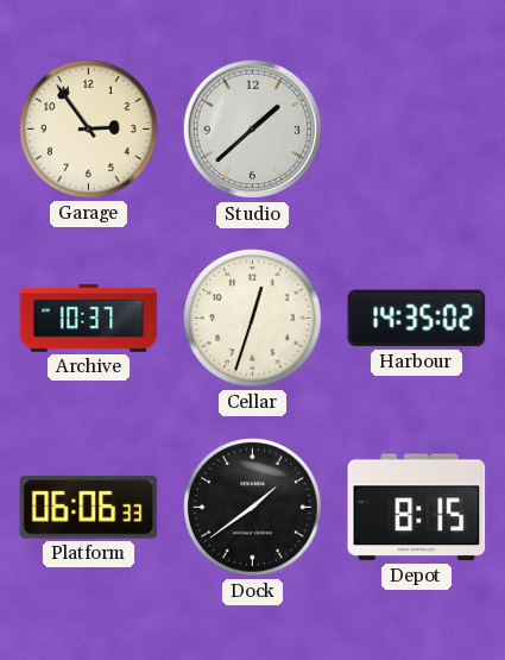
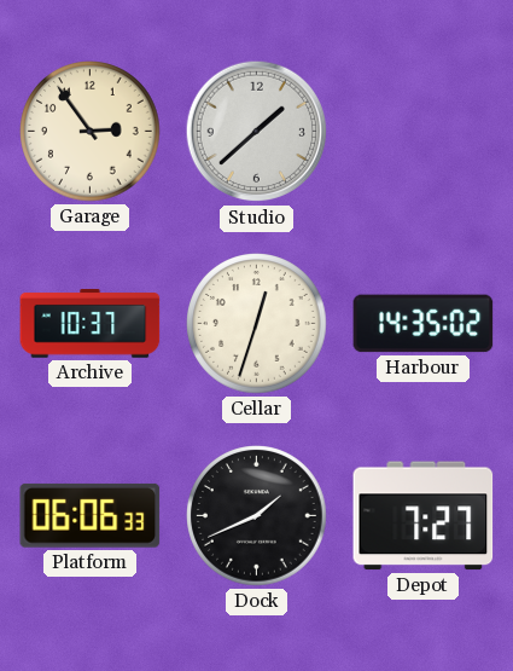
Dock: 1:39 -> 1:41
Depot: 8:15 -> 7:27
